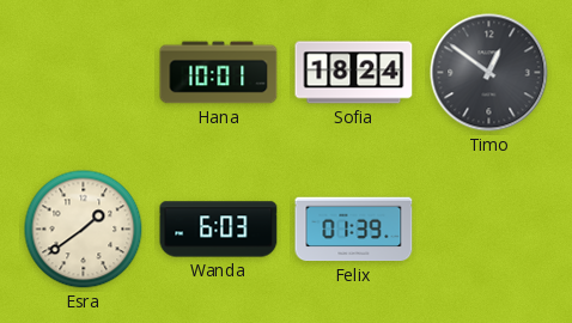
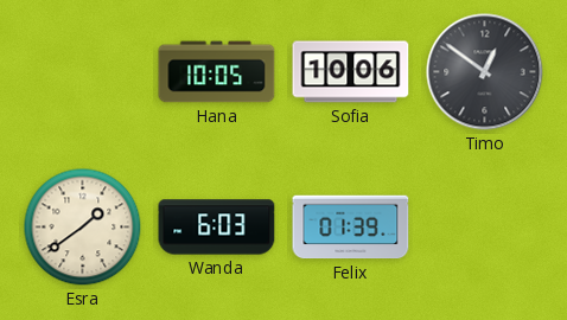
Hana: 10:01 -> 10:05
Sofia: 18:24 -> 10:06
